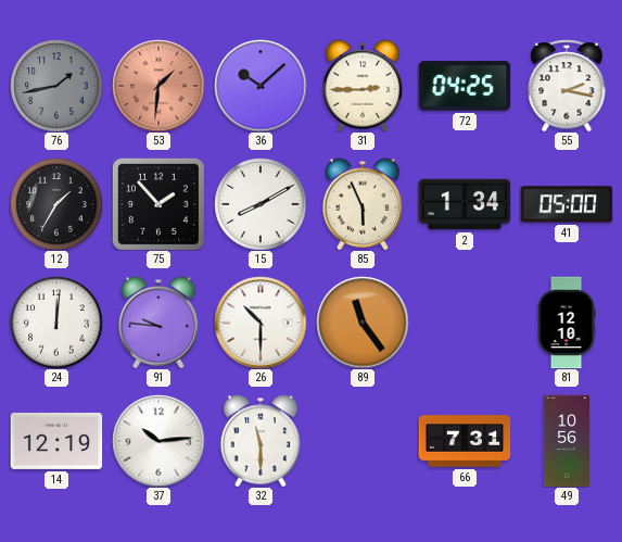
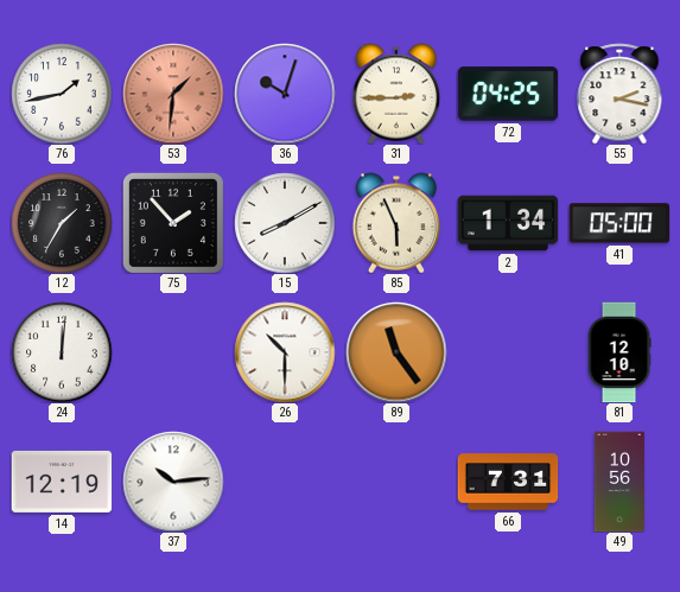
76 dial: grey -> white
36: 10:08 -> 10:03
91: 9:46 -> none
32: 11:30 -> none
